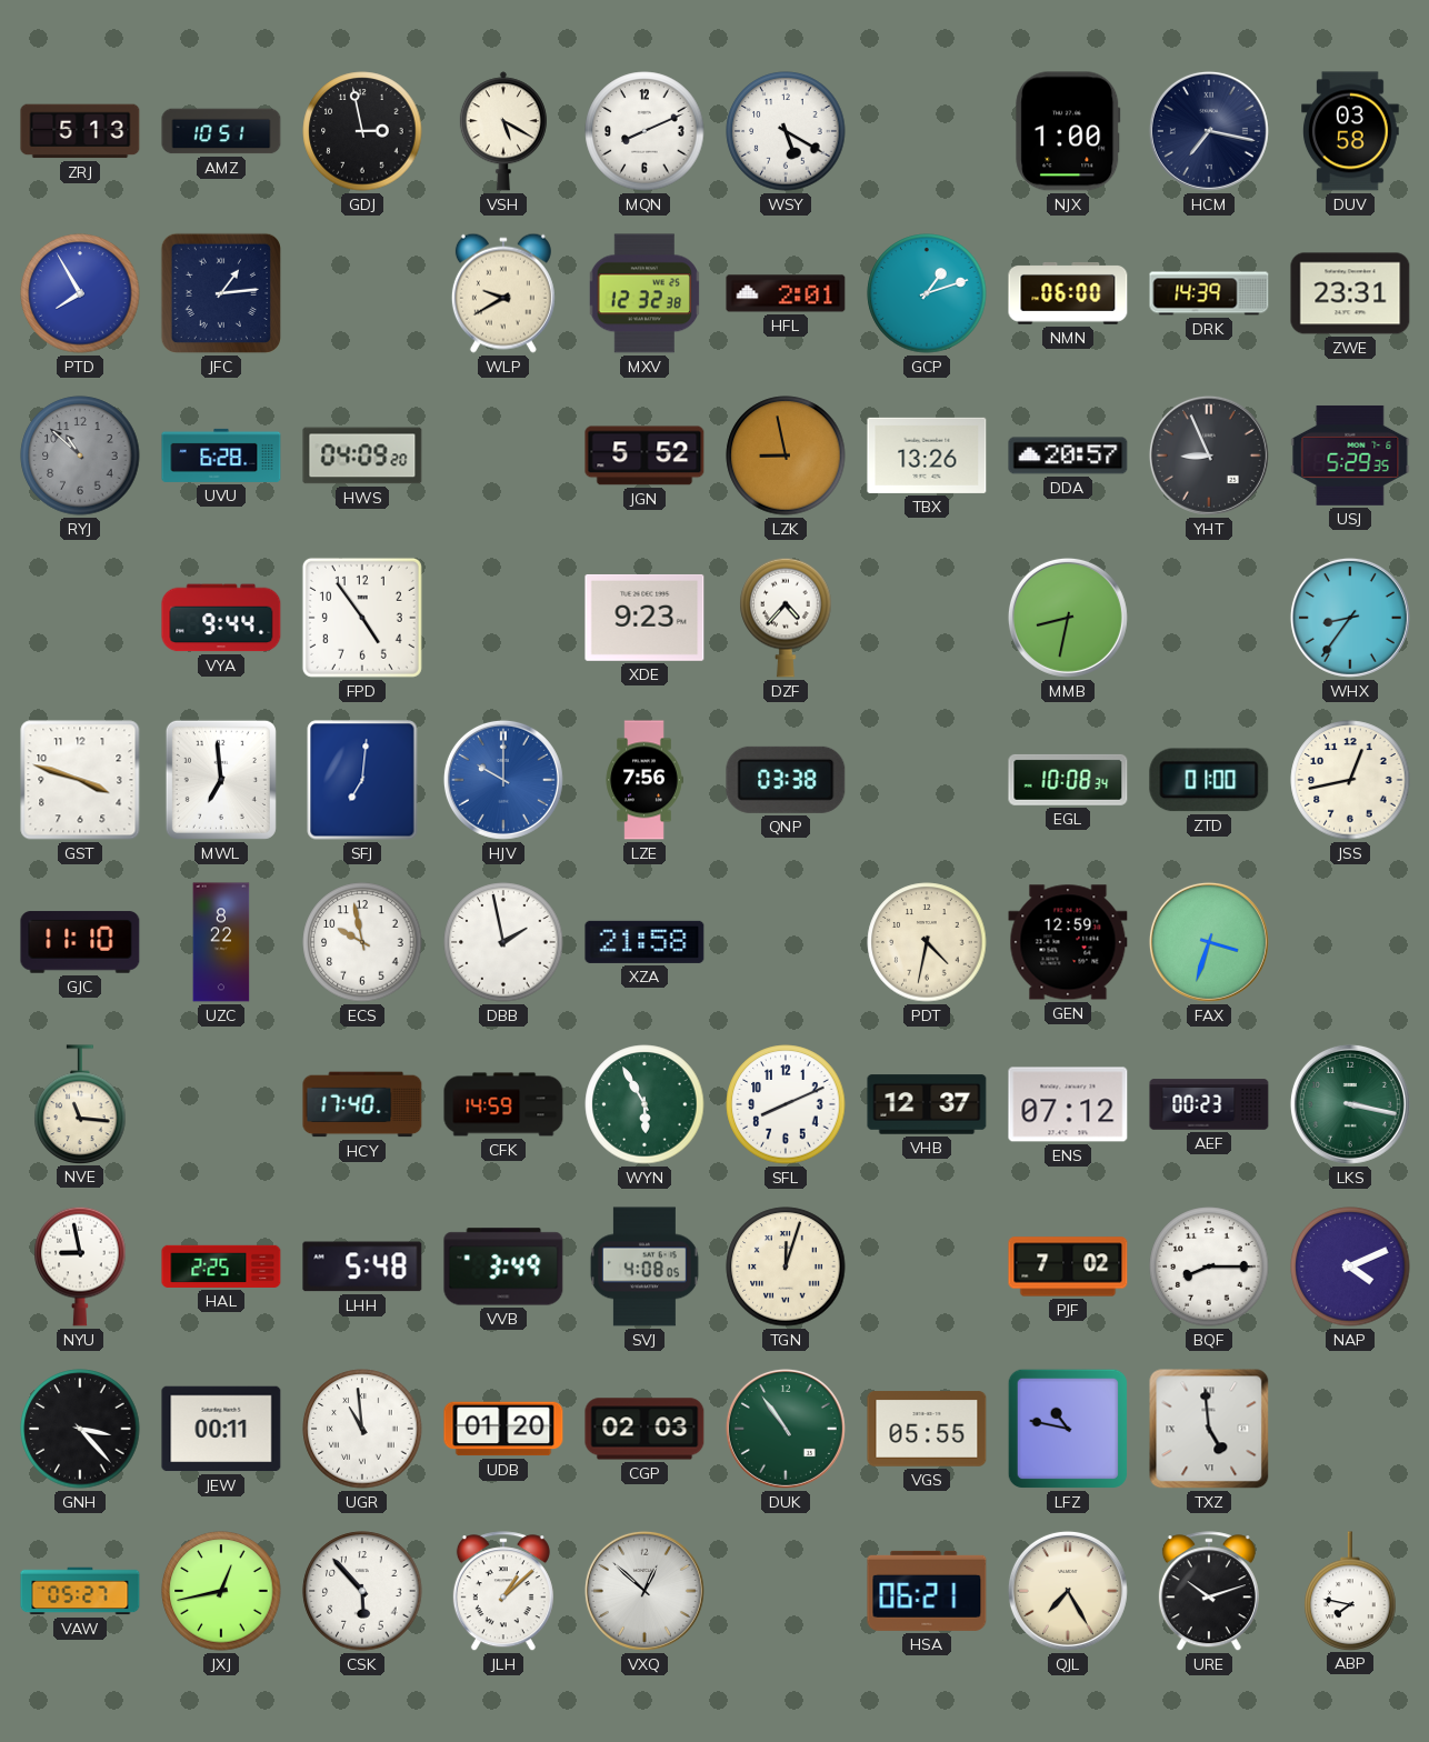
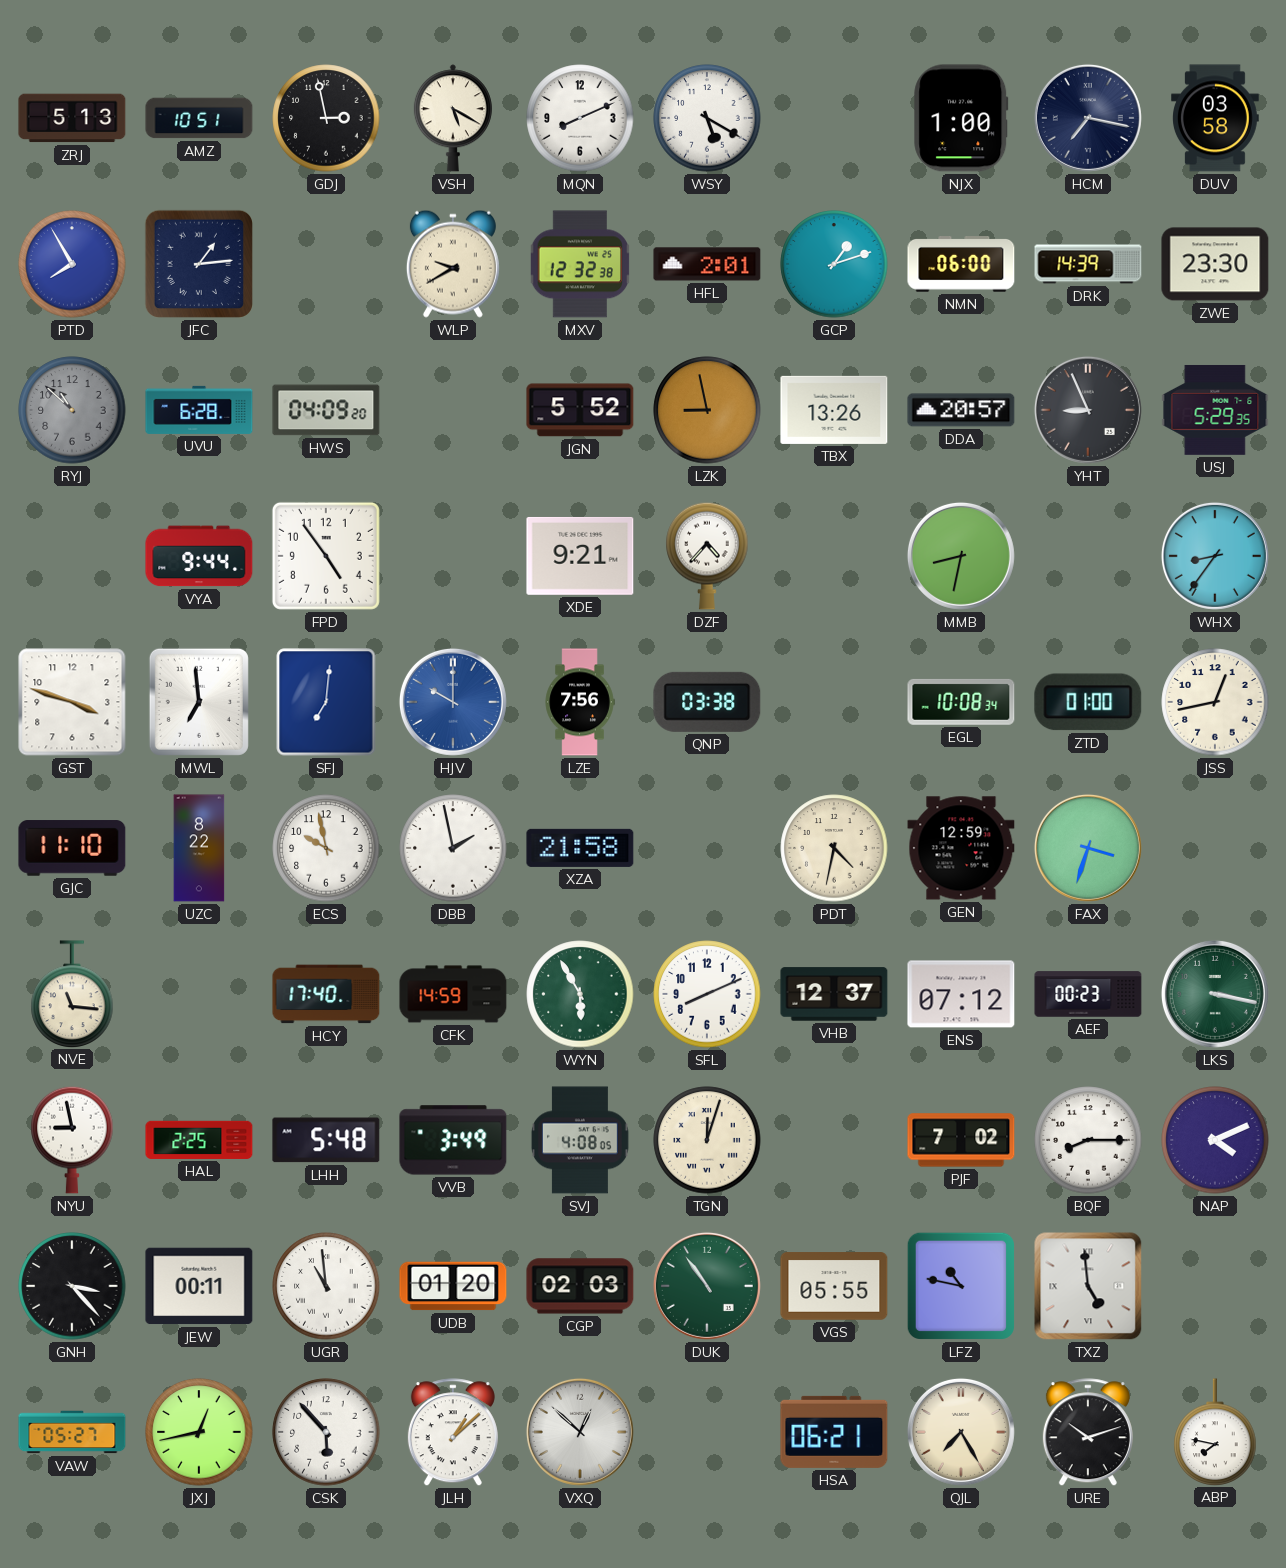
ZWE: 23:31 -> 23:30
XDE: 9:23 -> 9:21
